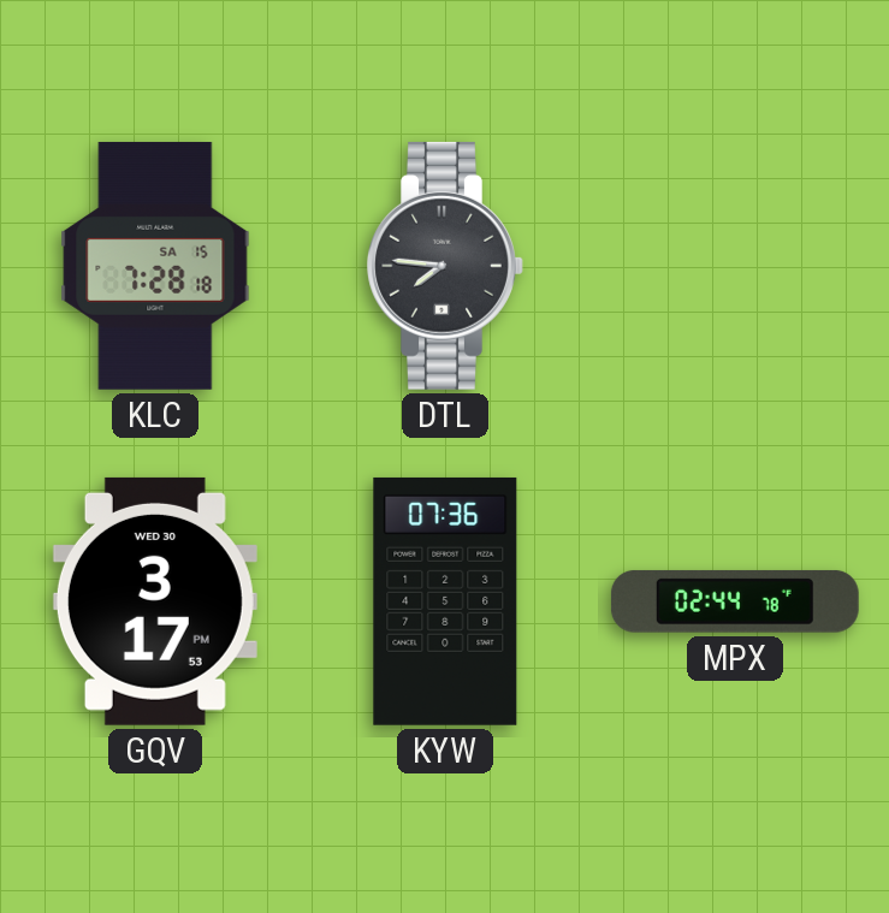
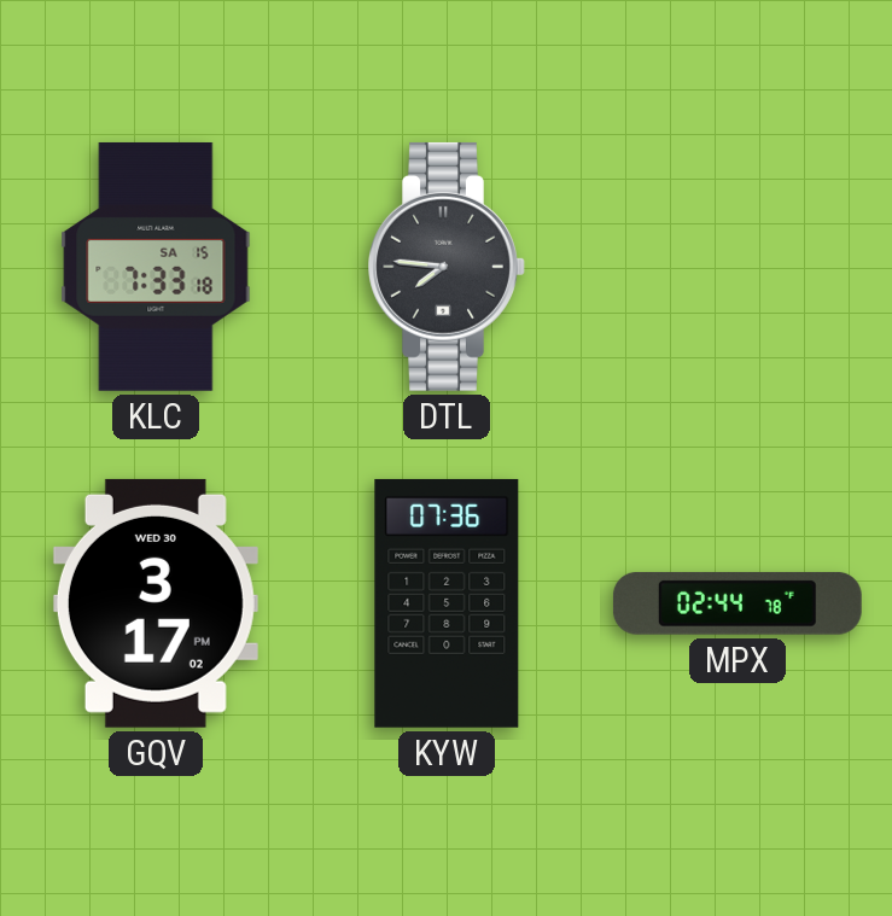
KLC: 7:28 -> 7:33
GQV: 3:17:53 PM -> 3:17:02 PM
